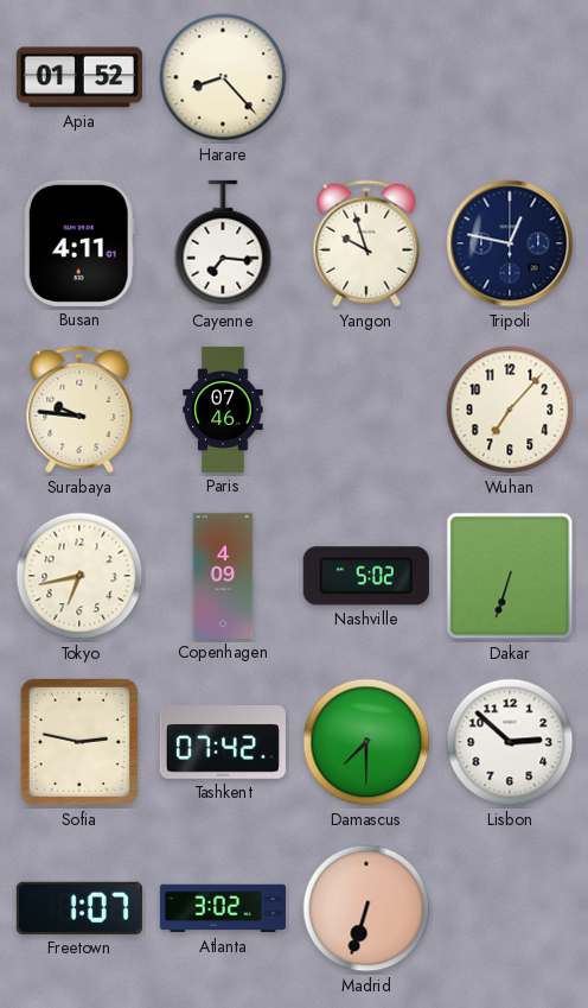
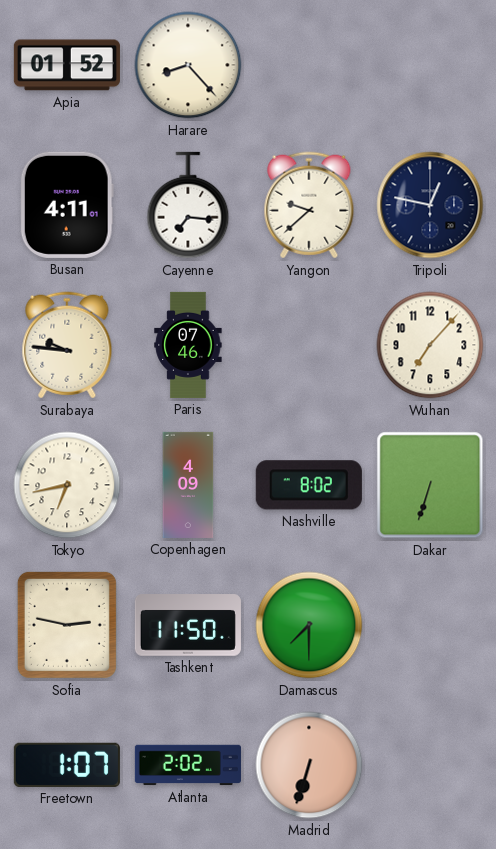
Yangon: 9:57 -> 9:38
Nashville: 5:02 -> 8:02
Tashkent: 07:42 -> 11:50
Lisbon: 2:52 -> none
Atlanta: 3:02 -> 2:02
